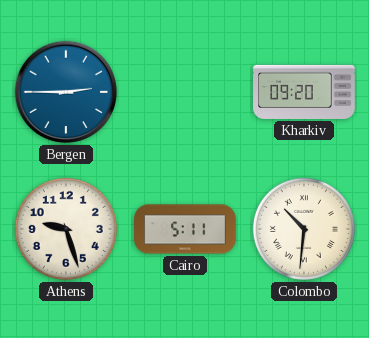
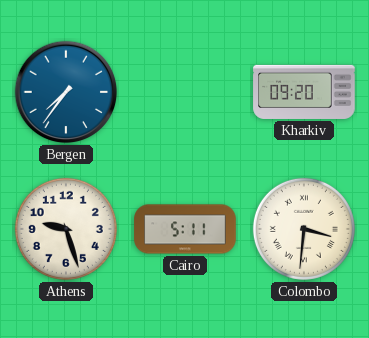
Bergen: 2:45 -> 7:36
Colombo: 10:31 -> 3:31
